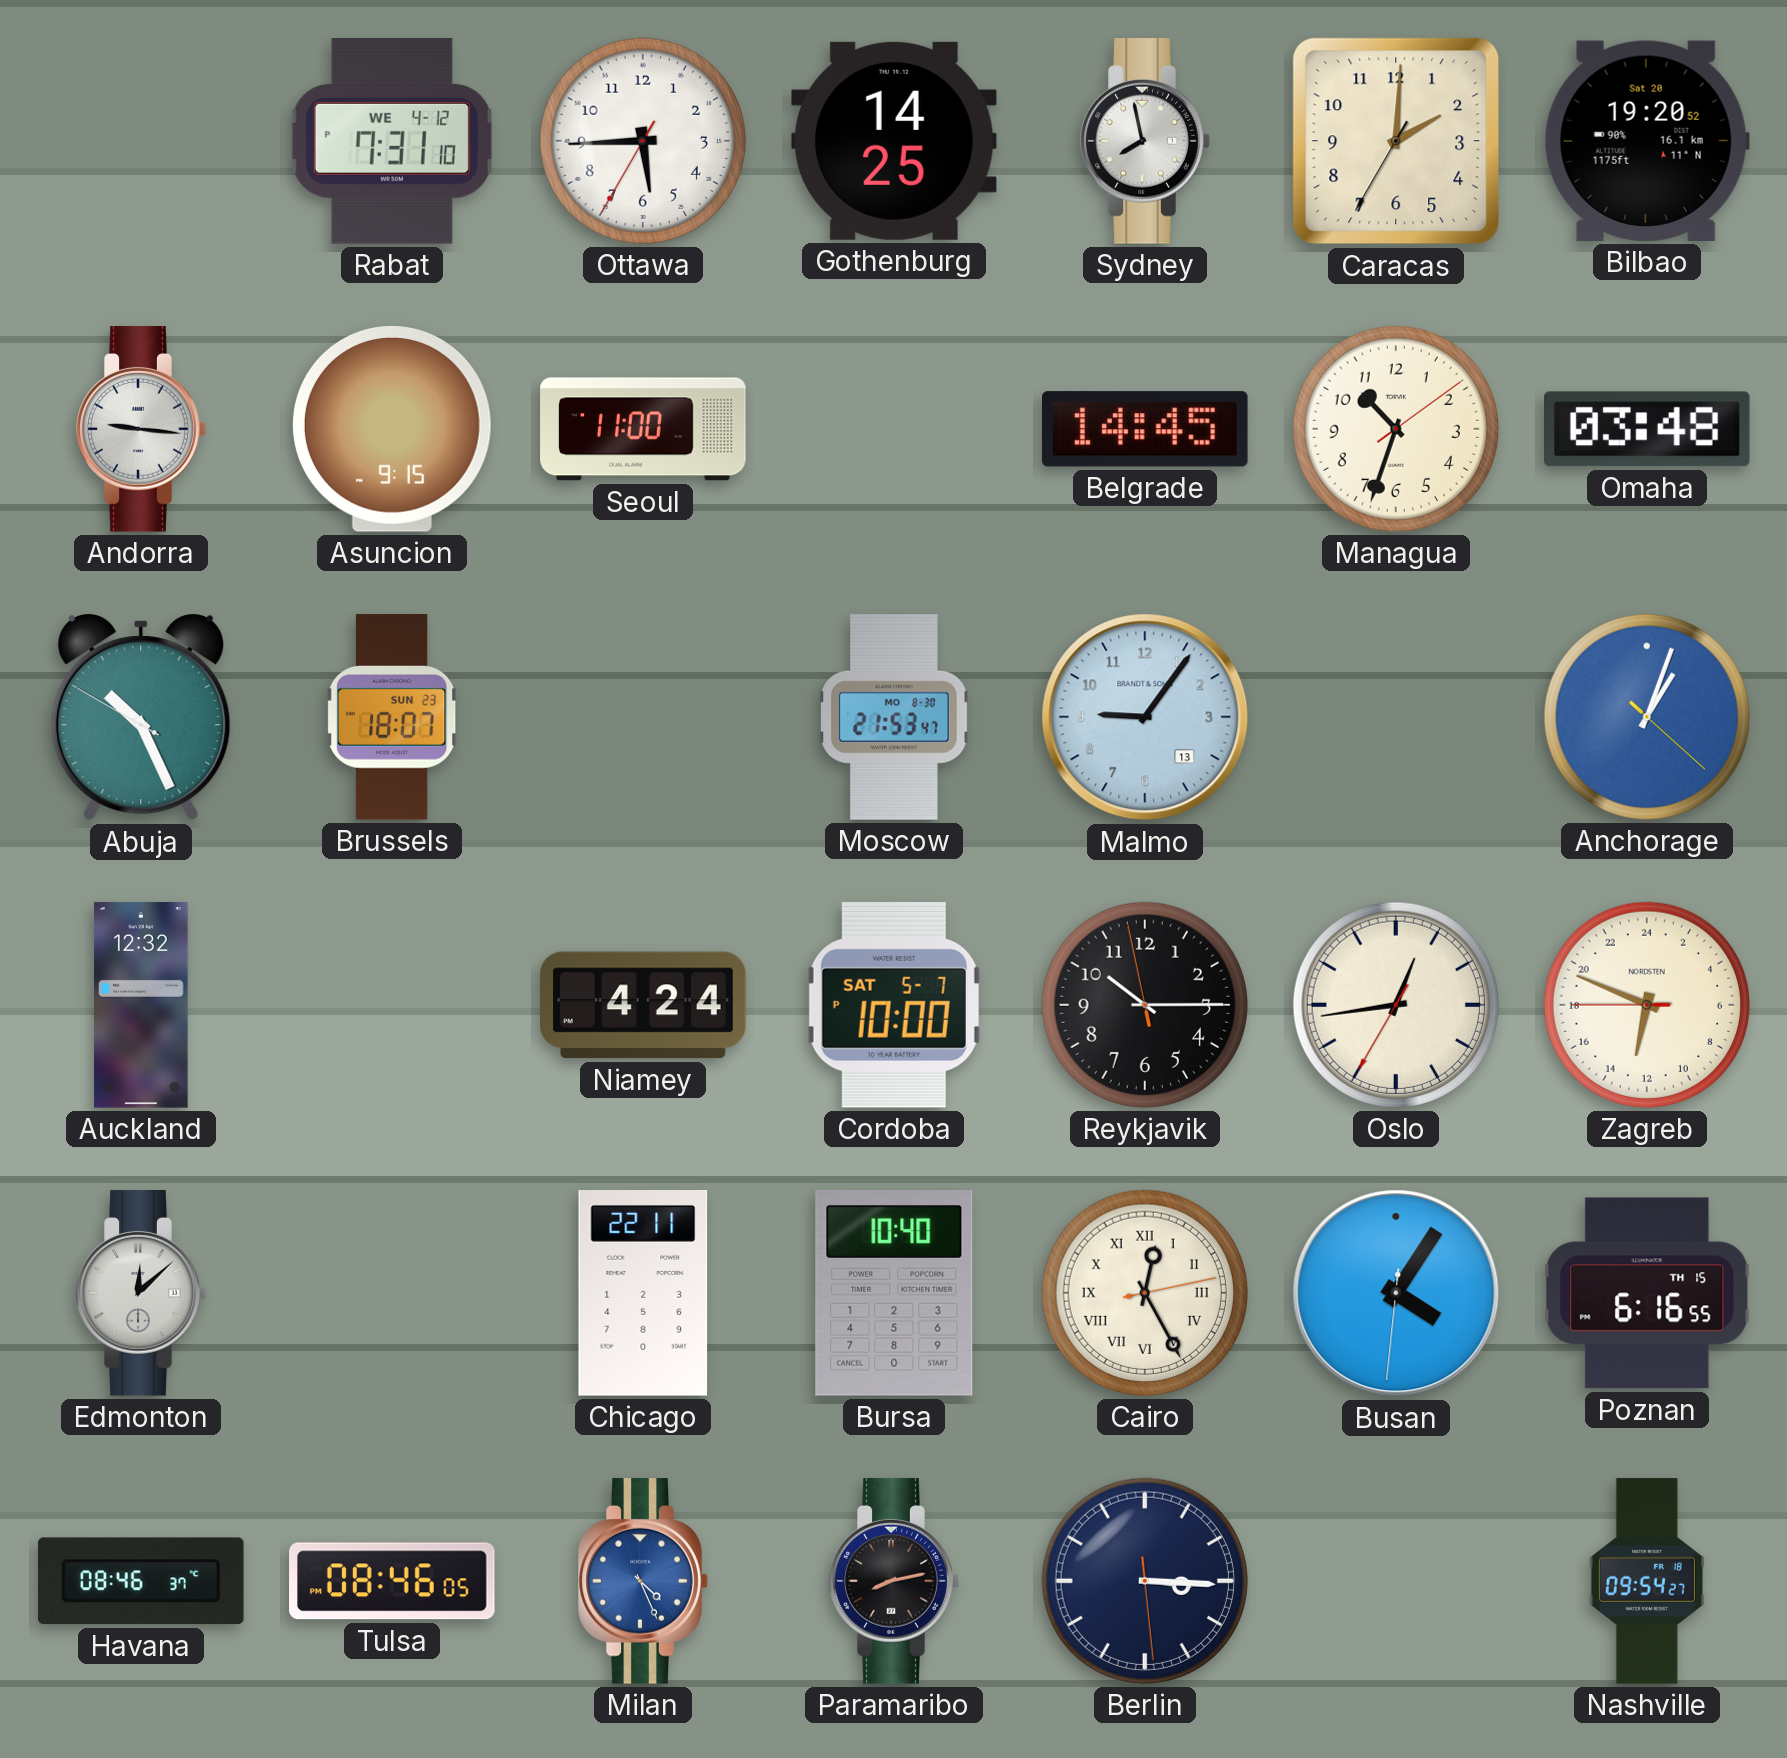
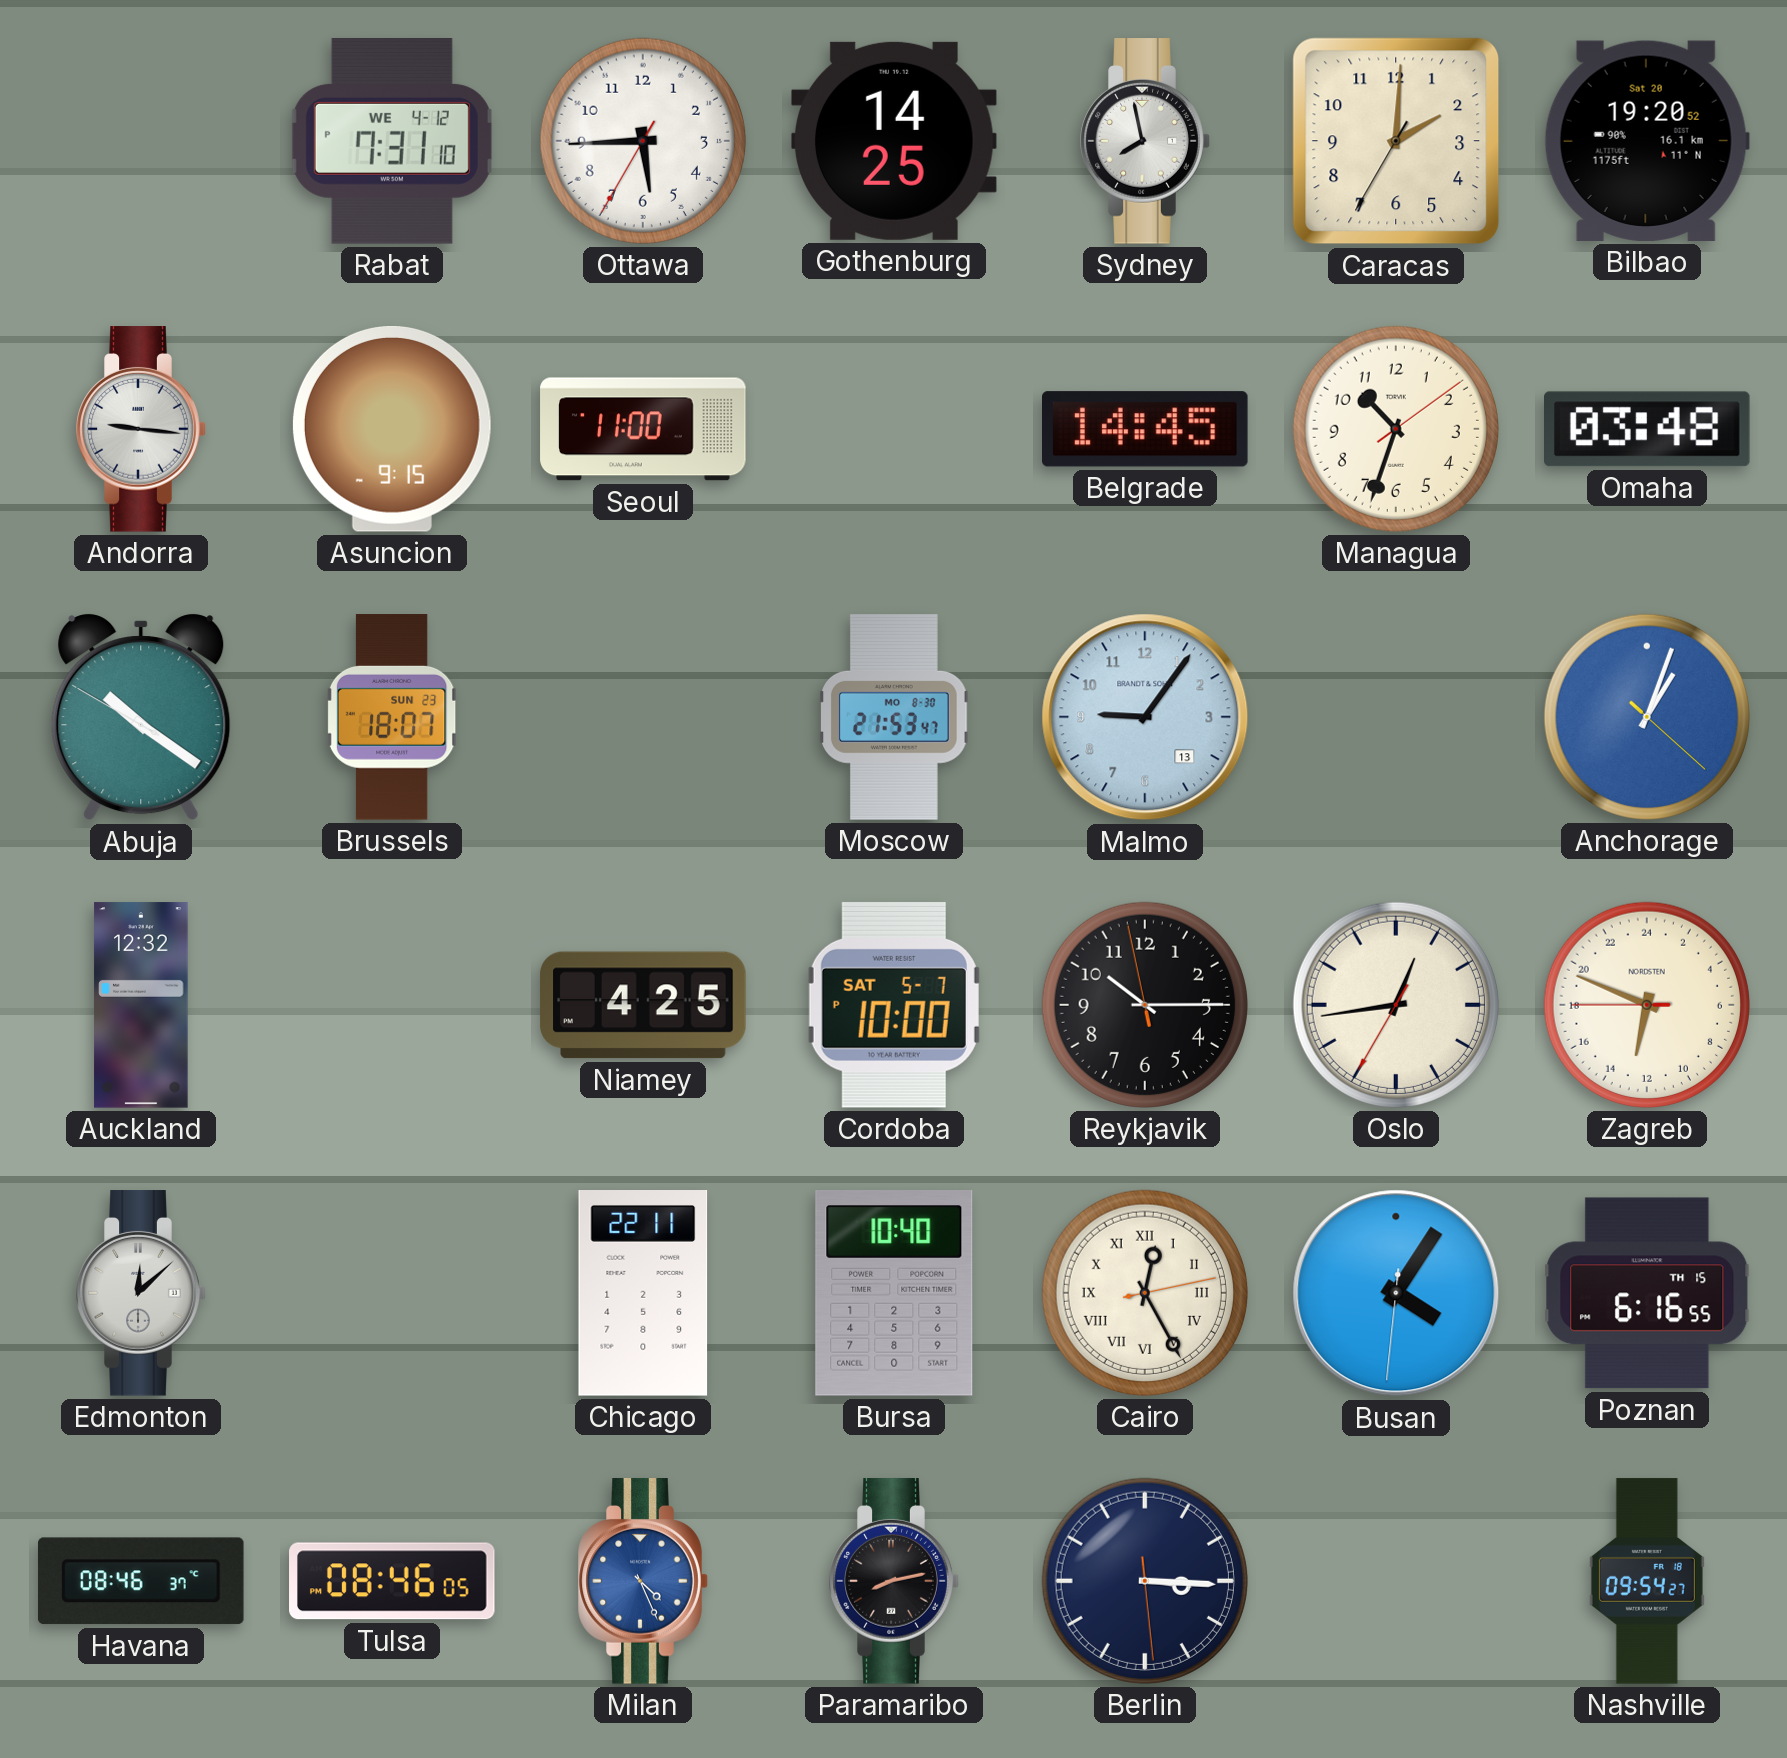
Abuja: 10:25 -> 10:20
Niamey: 4:24 -> 4:25
